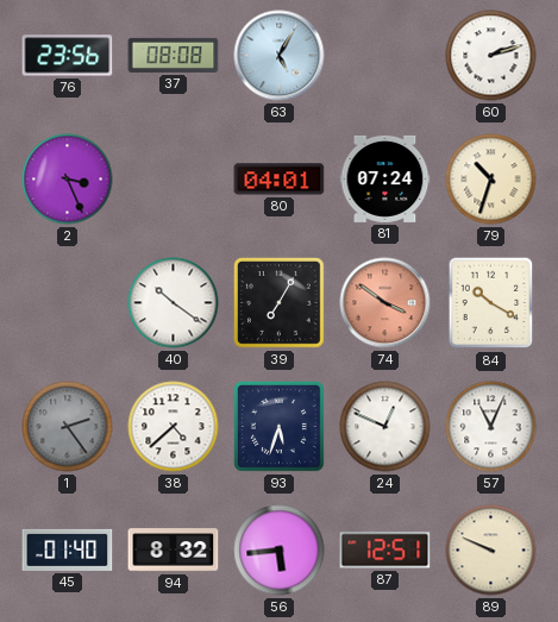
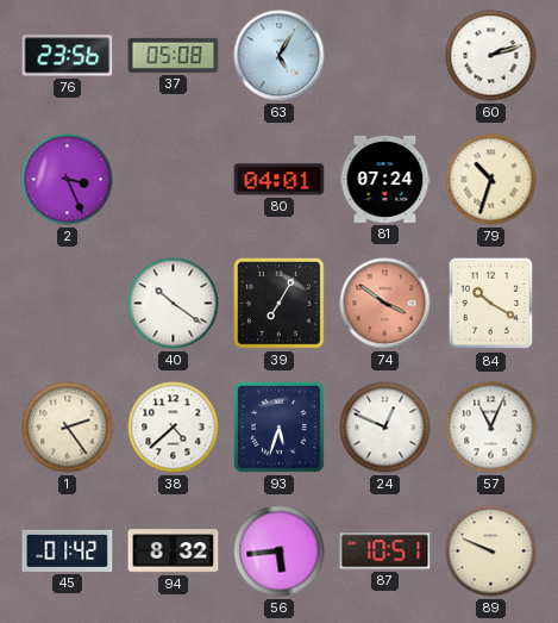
37: 08:08 -> 05:08
1 dial: grey -> cream
45: 01:40 -> 01:42
87: 12:51 -> 10:51
